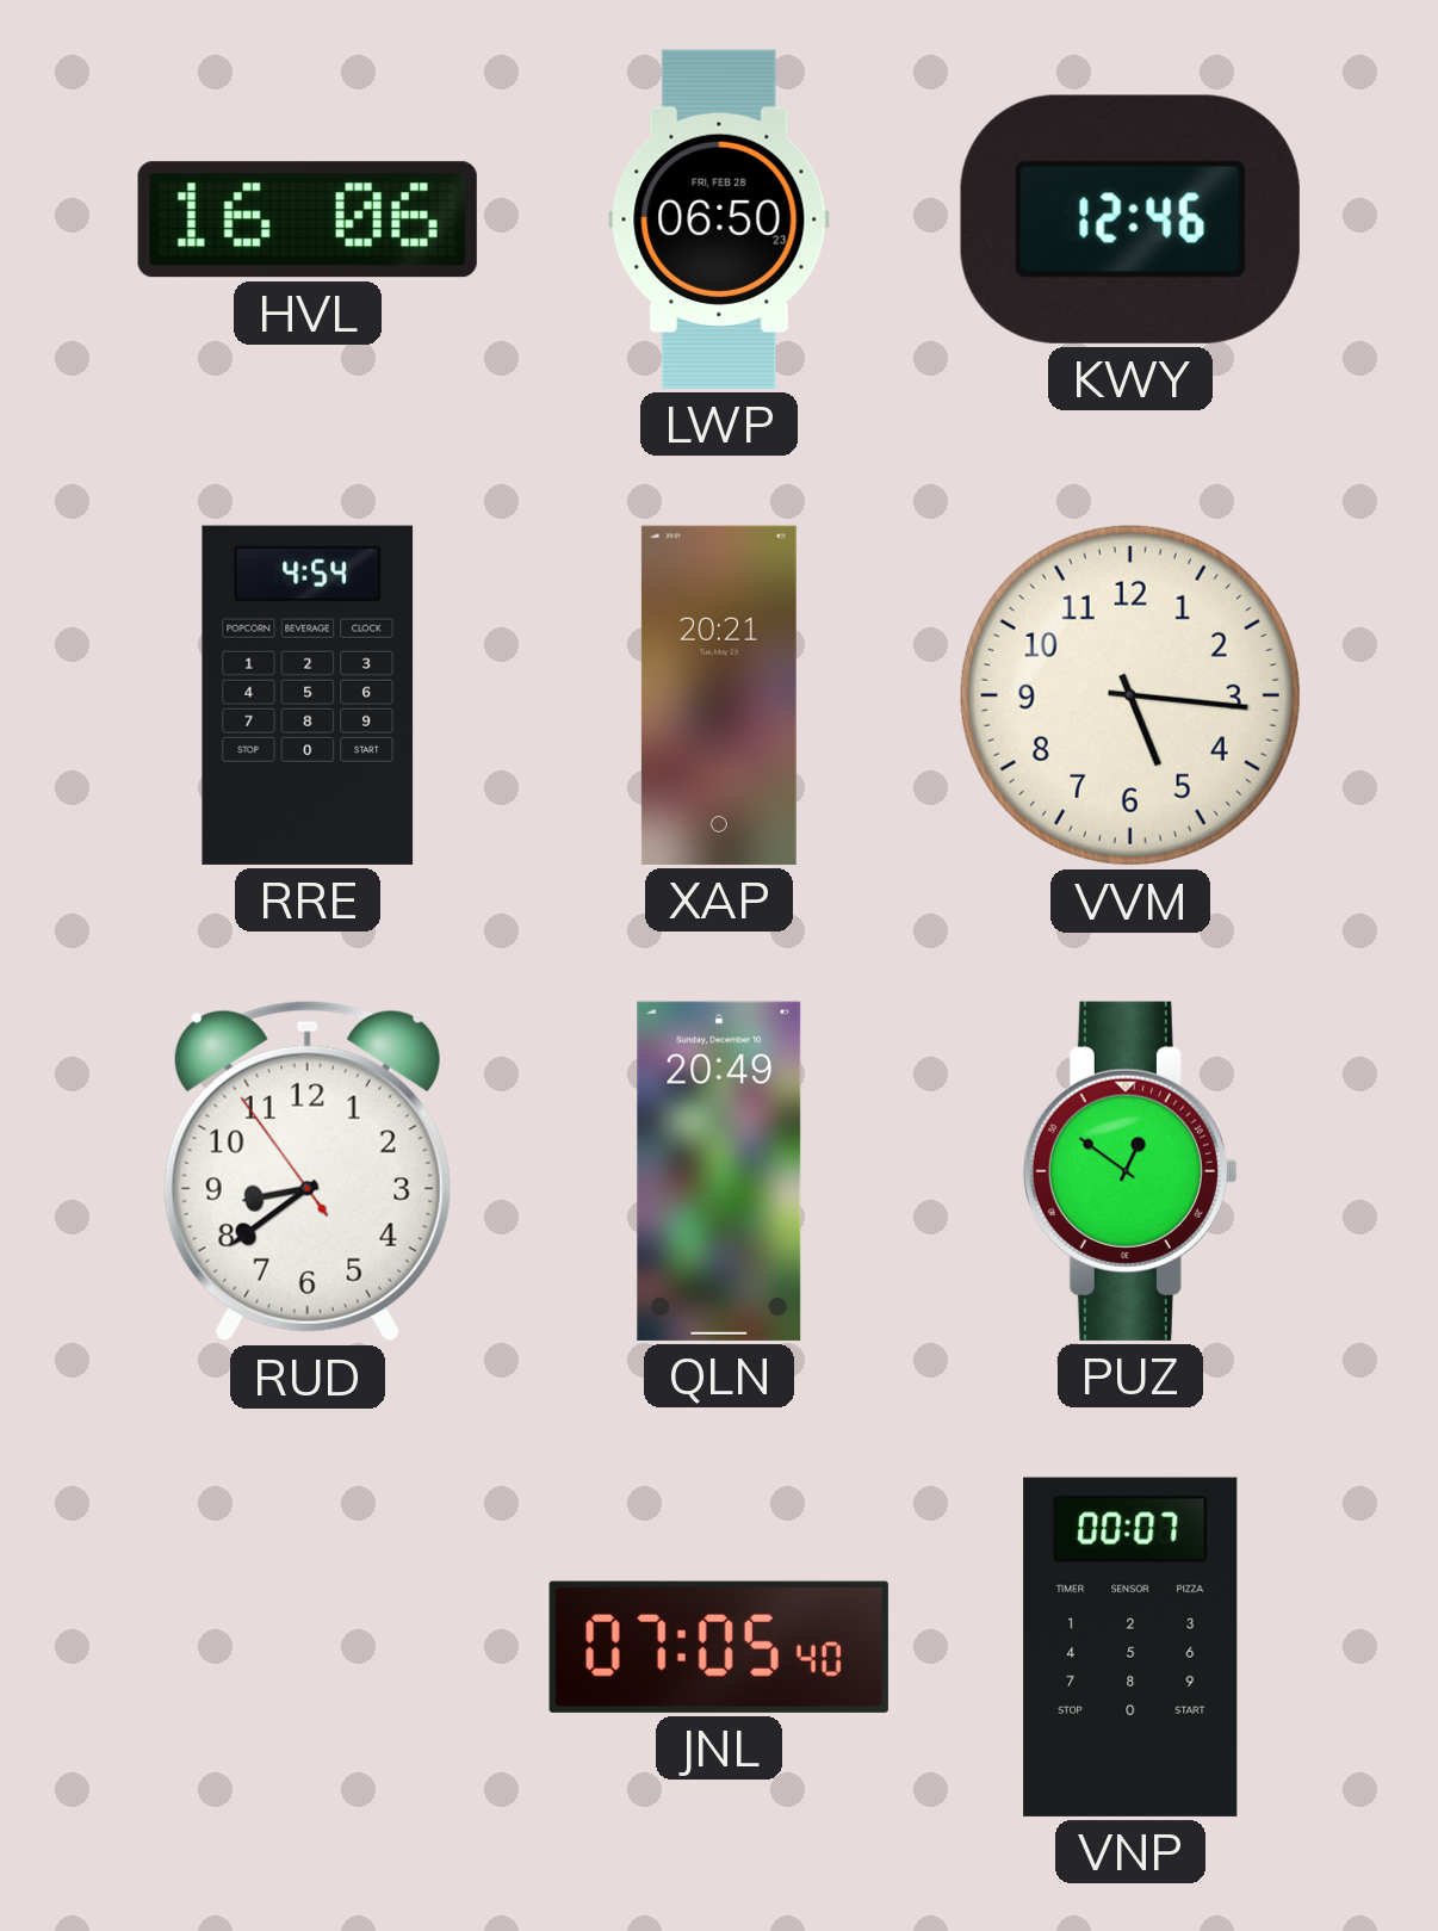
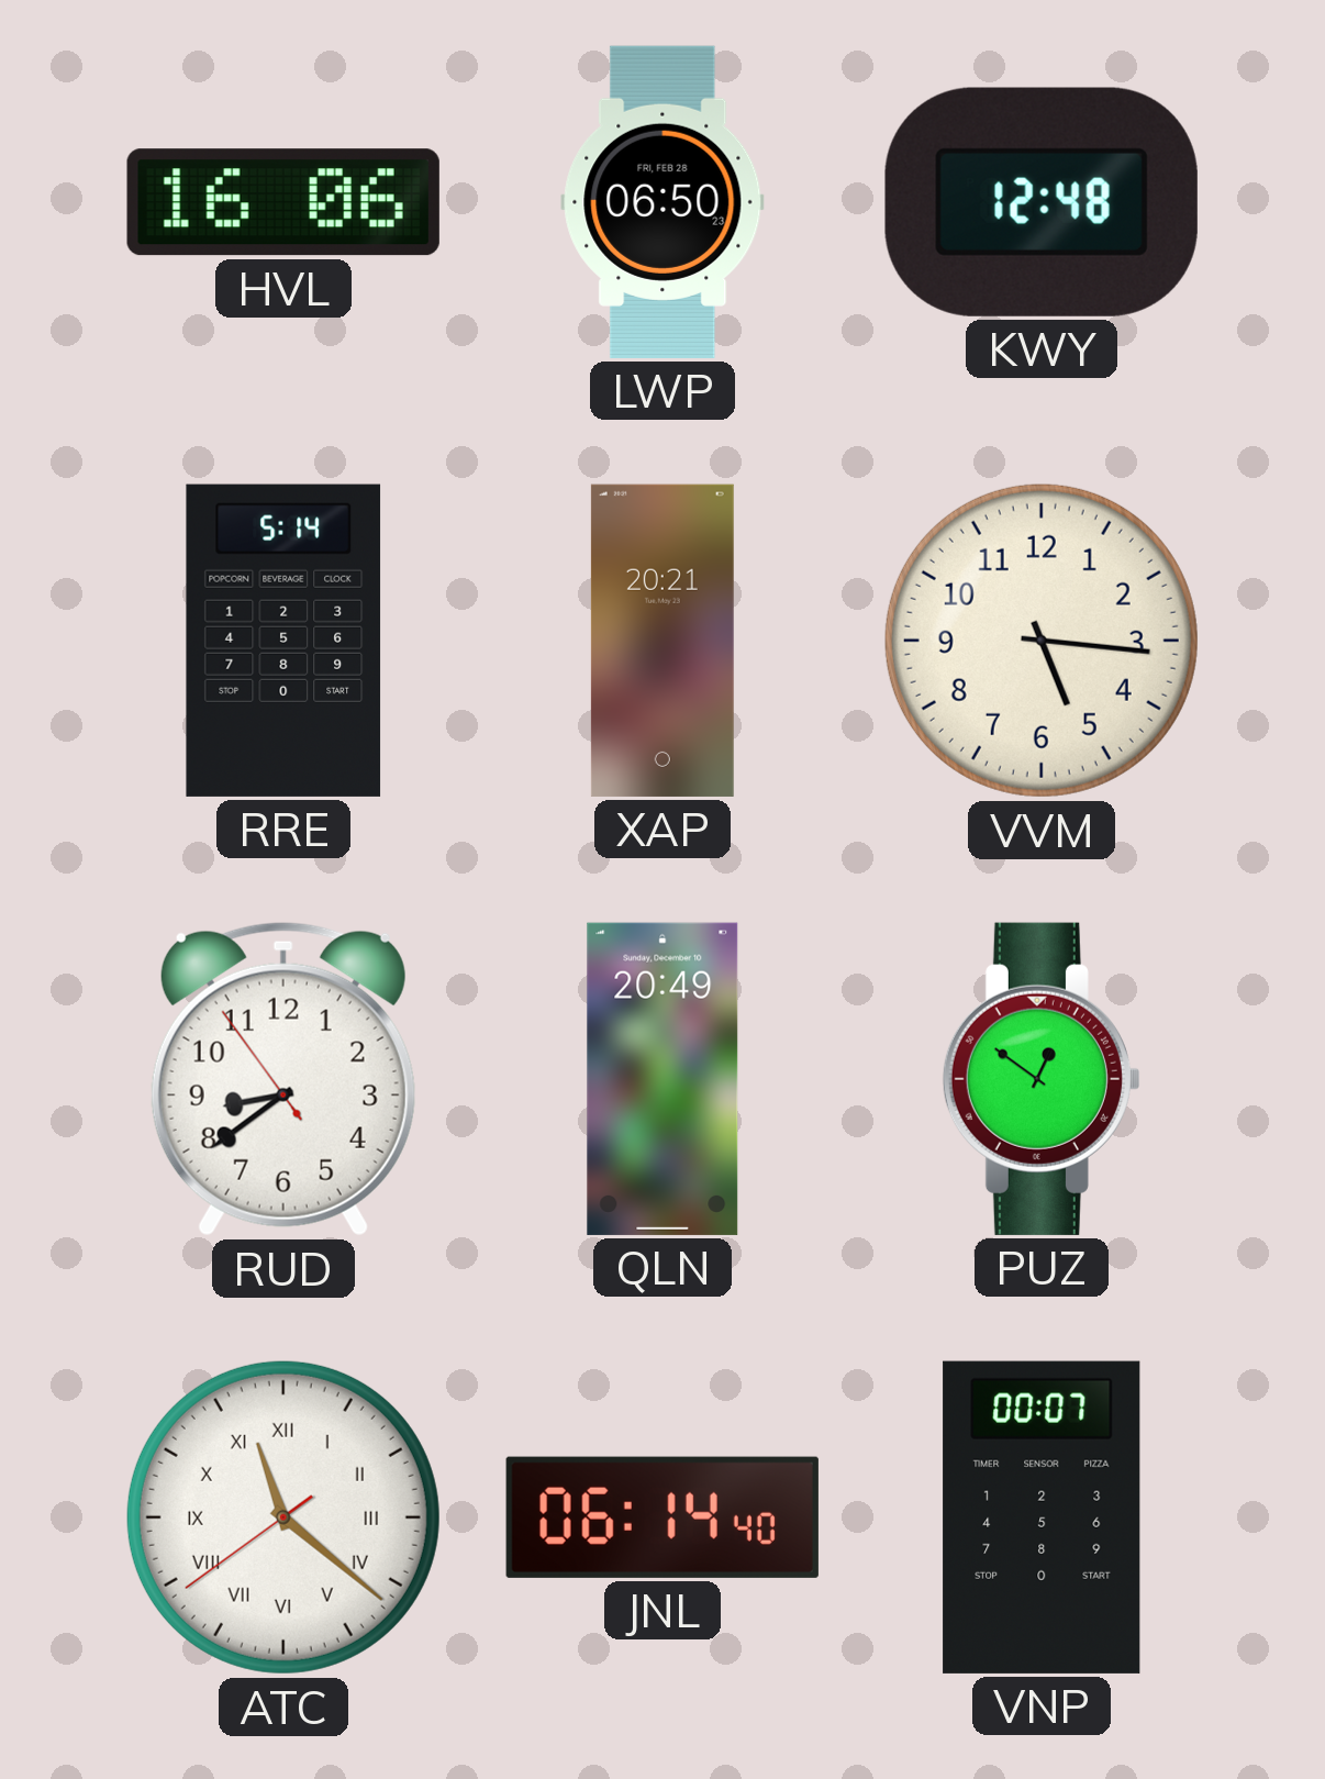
KWY: 12:46 -> 12:48
RRE: 4:54 -> 5:14
ATC: none -> 11:21
JNL: 07:05 -> 06:14
